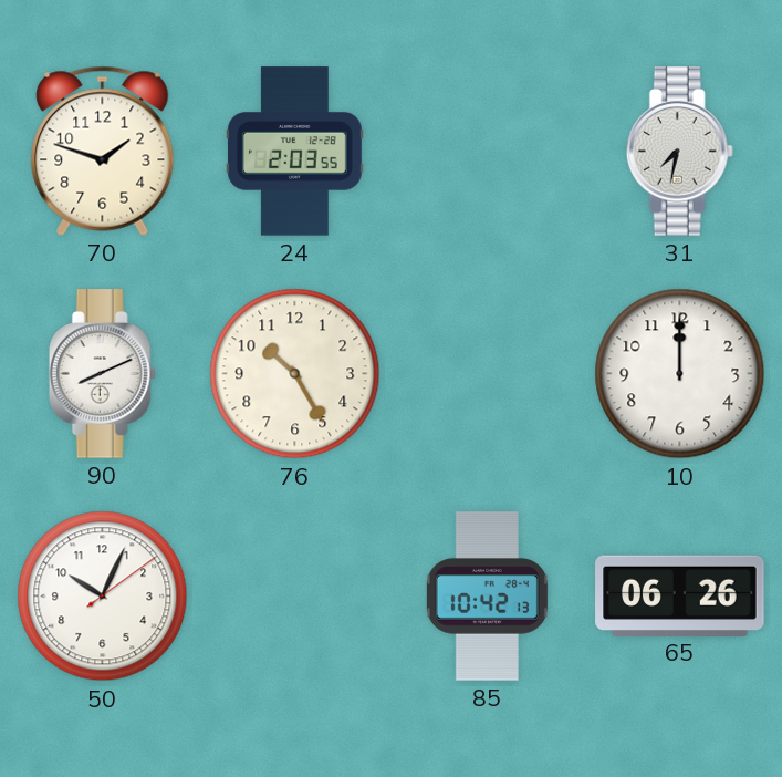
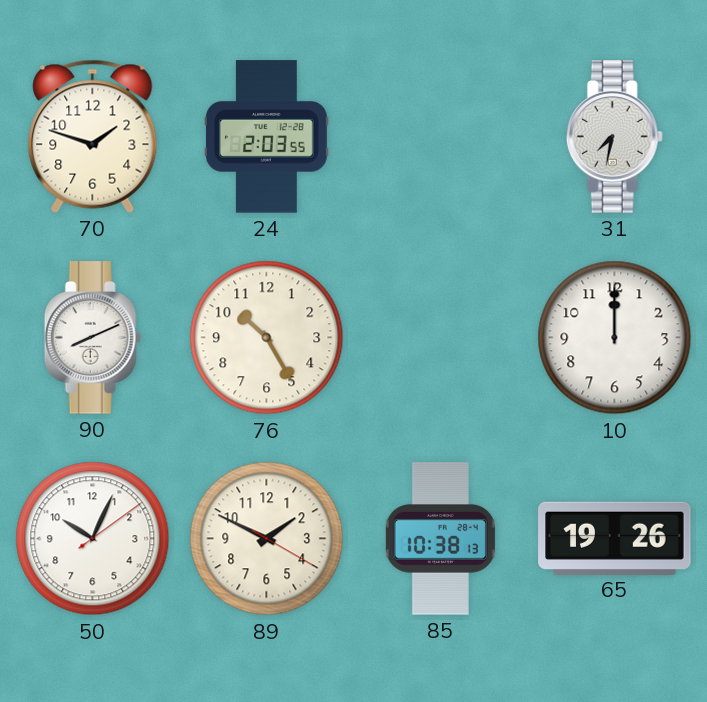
89: none -> 1:49
85: 10:42 -> 10:38
65: 06:26 -> 19:26
